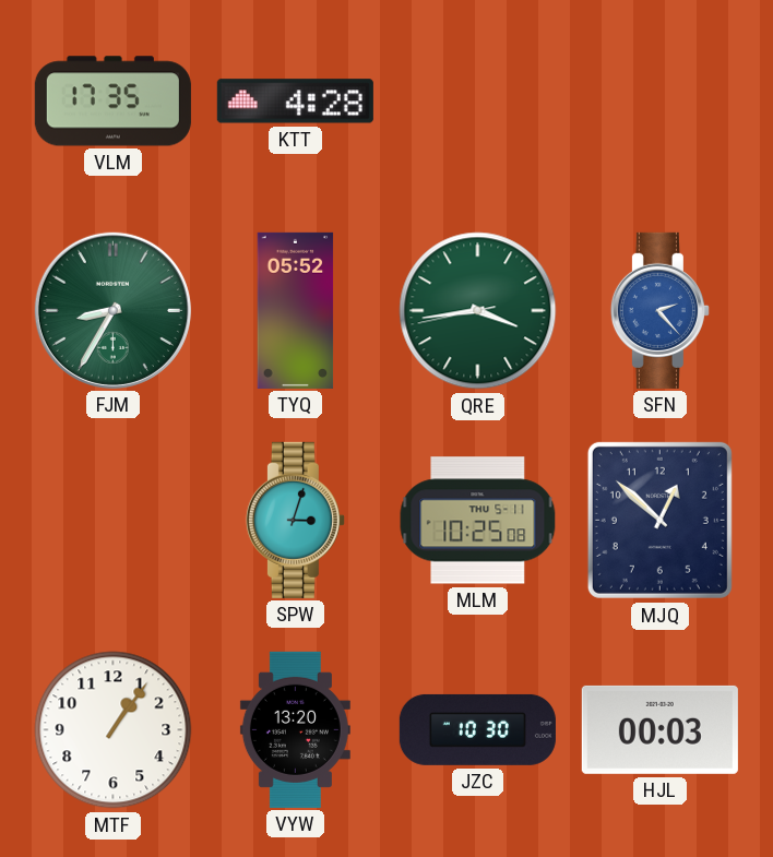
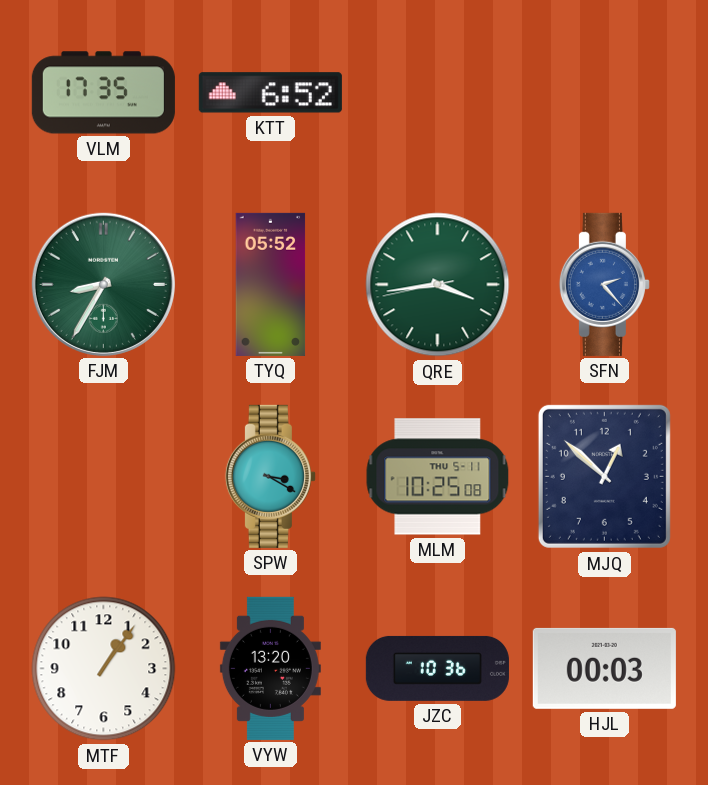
KTT: 4:28 -> 6:52
SPW: 3:03 -> 3:20
JZC: 10:30 -> 10:36
